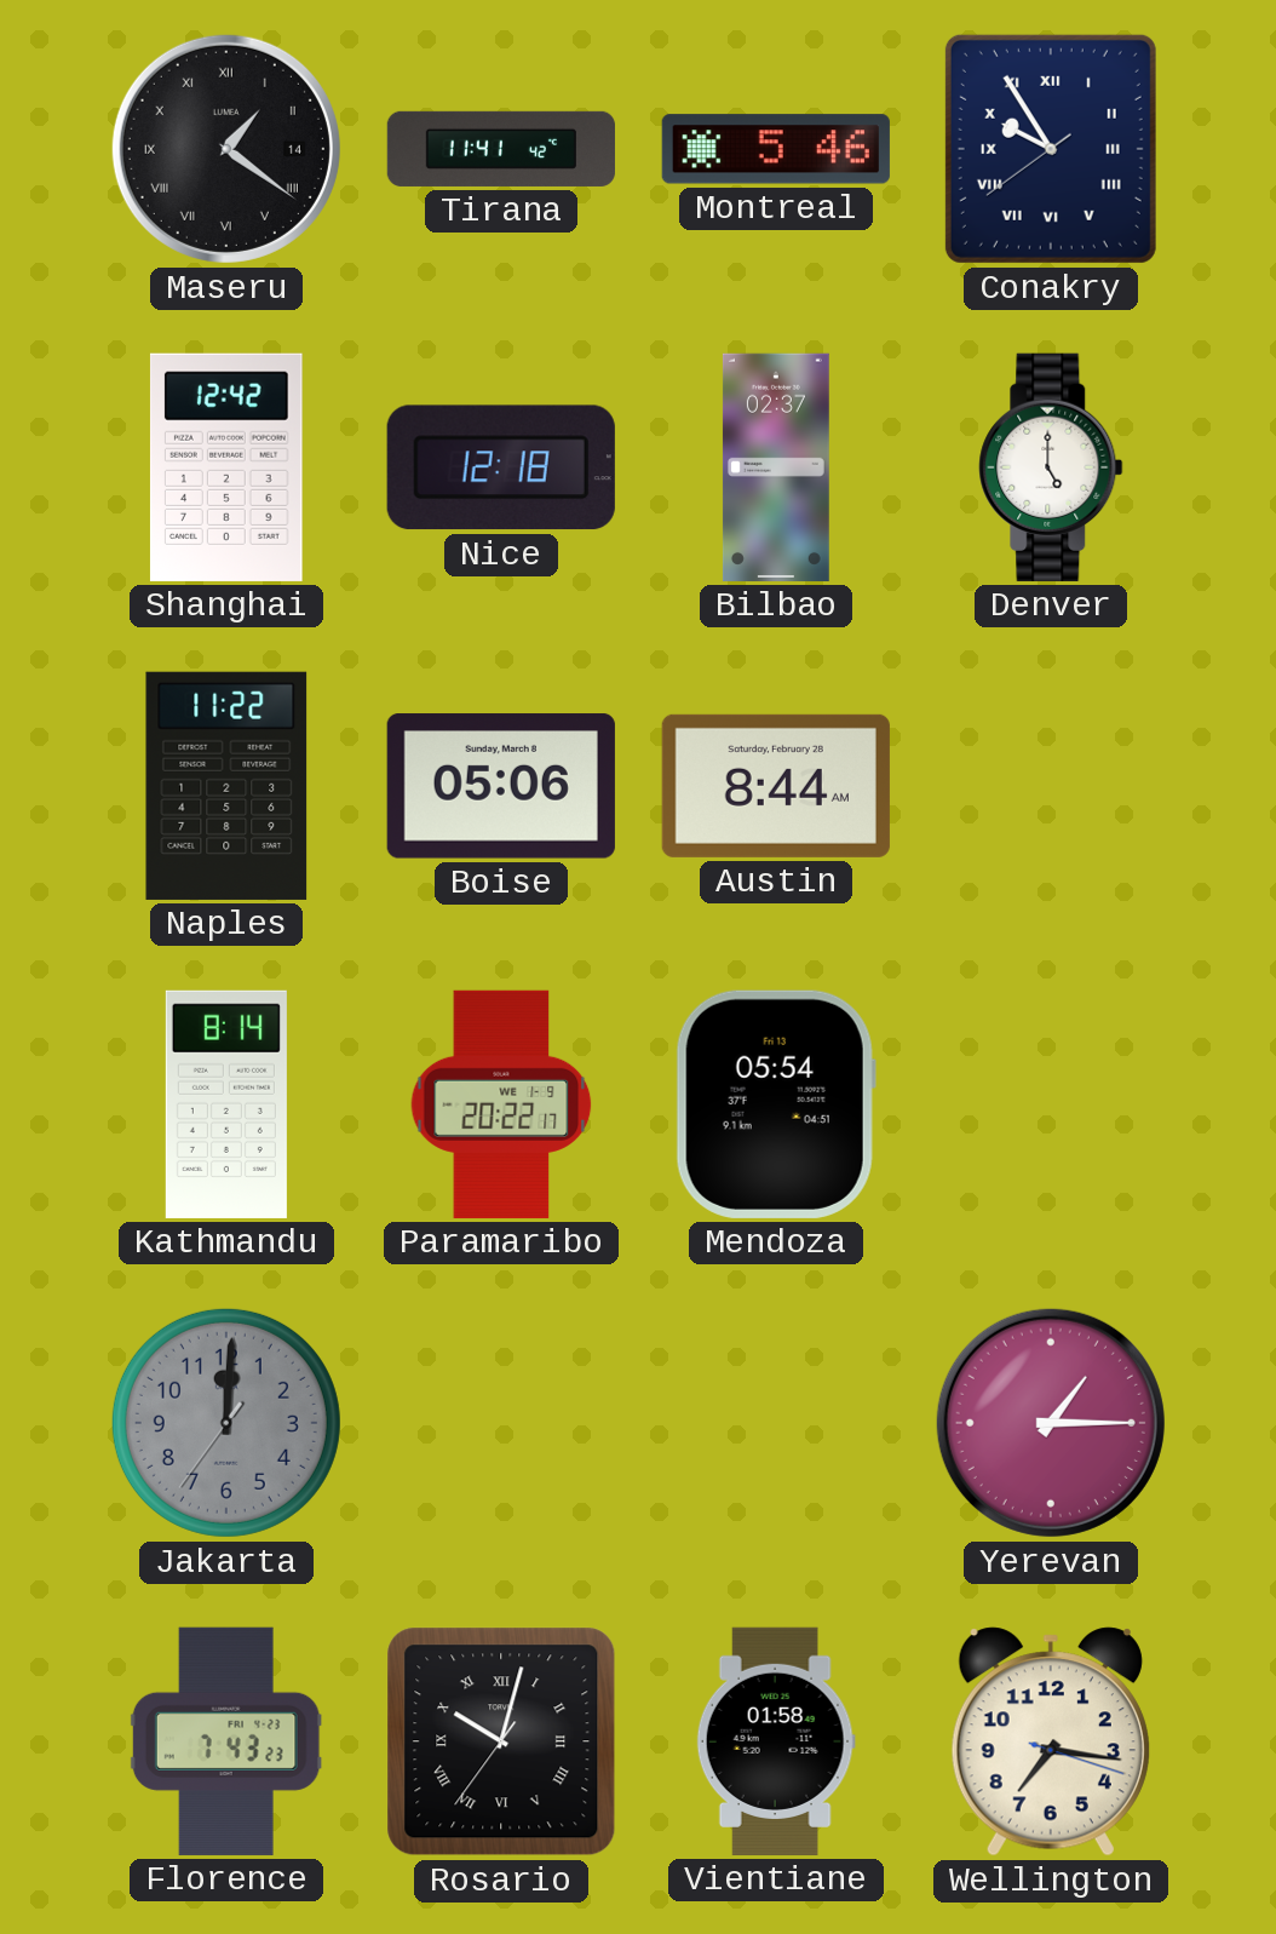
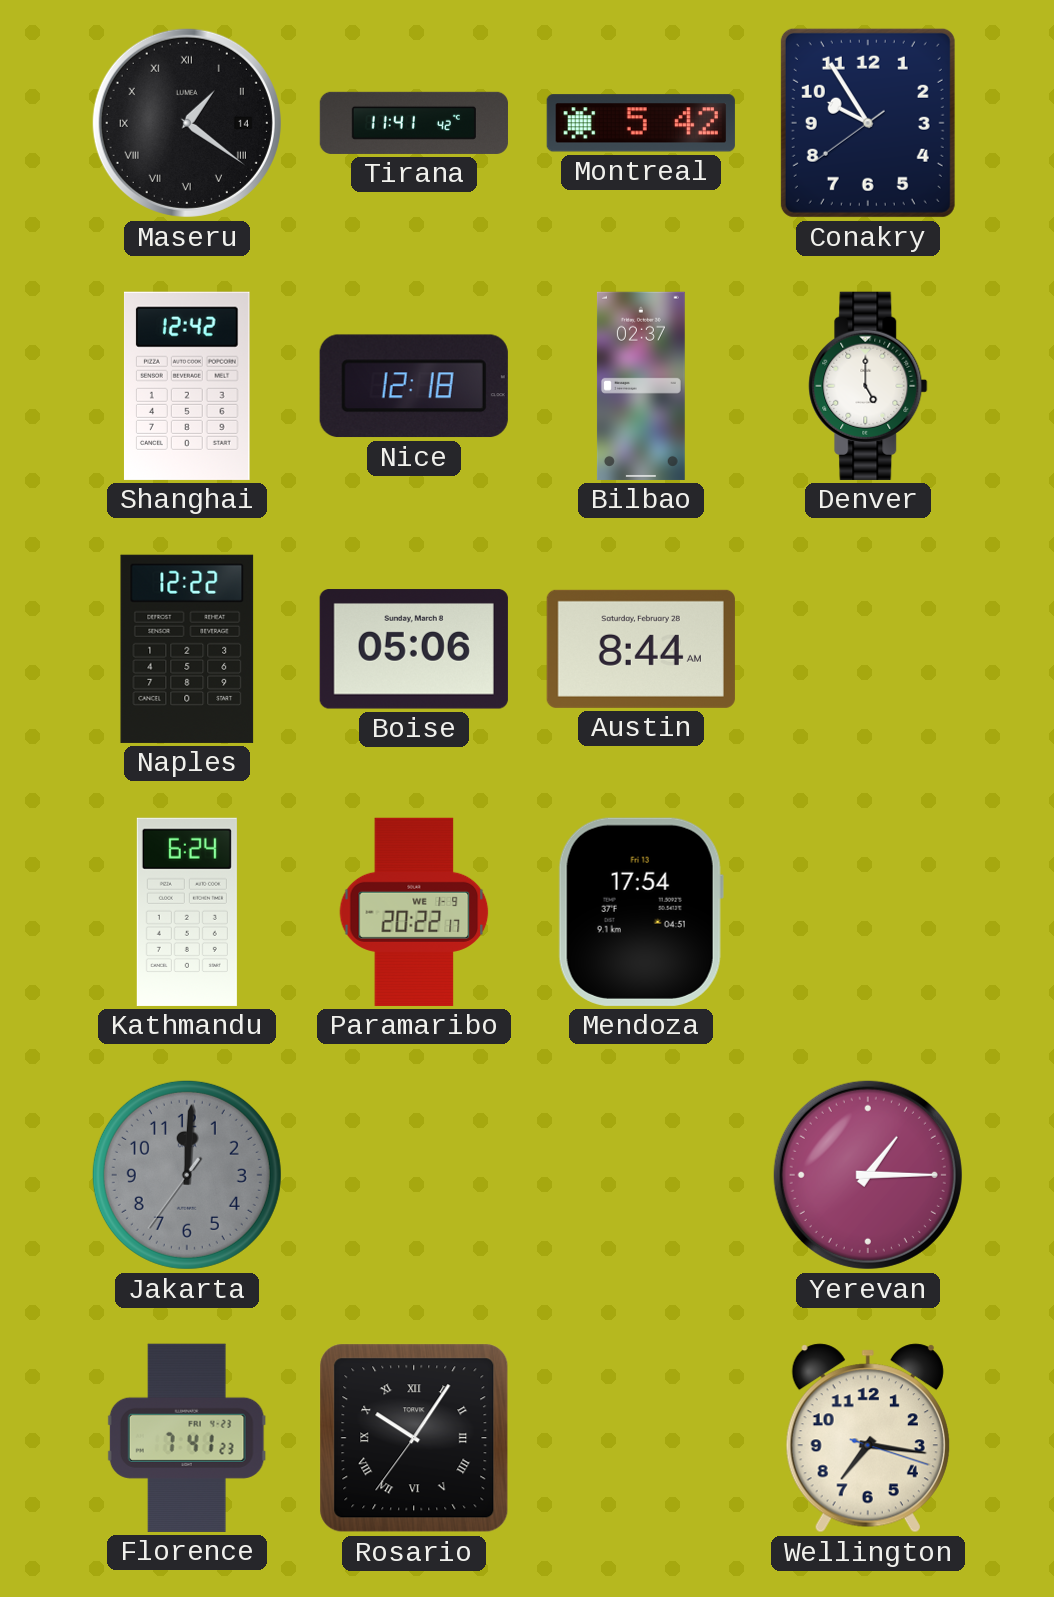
Montreal: 5:46 -> 5:42
Conakry numerals: Roman -> Arabic
Naples: 11:22 -> 12:22
Kathmandu: 8:14 -> 6:24
Mendoza: 05:54 -> 17:54
Florence: 7:43 -> 7:41
Rosario: 10:02 -> 10:05
Vientiane: 01:58 -> none
